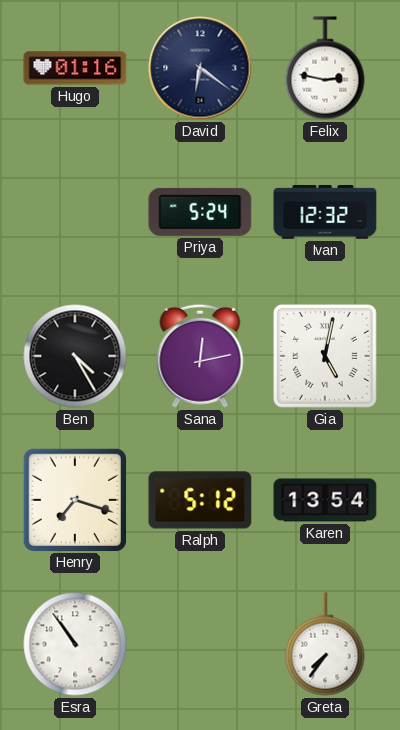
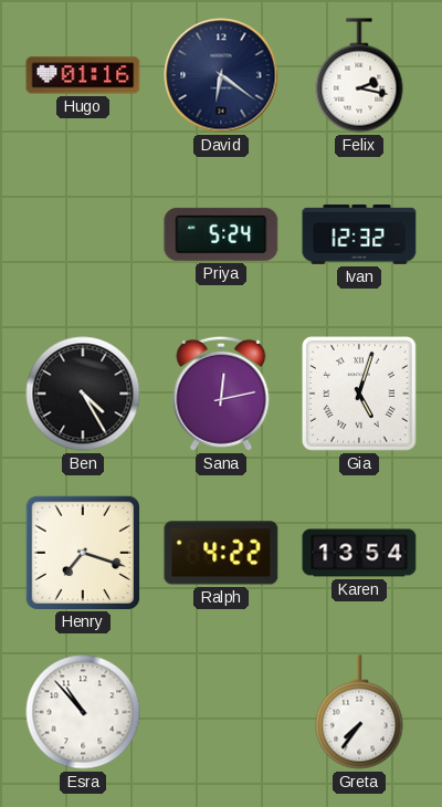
Felix: 2:47 -> 2:17
Gia: 5:02 -> 5:03
Ralph: 5:12 -> 4:22
Esra: 10:54 -> 10:53
